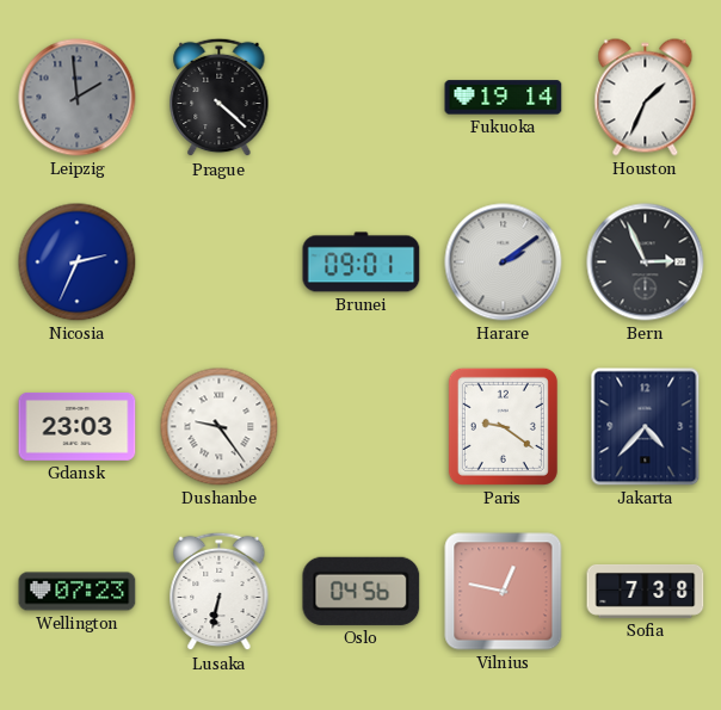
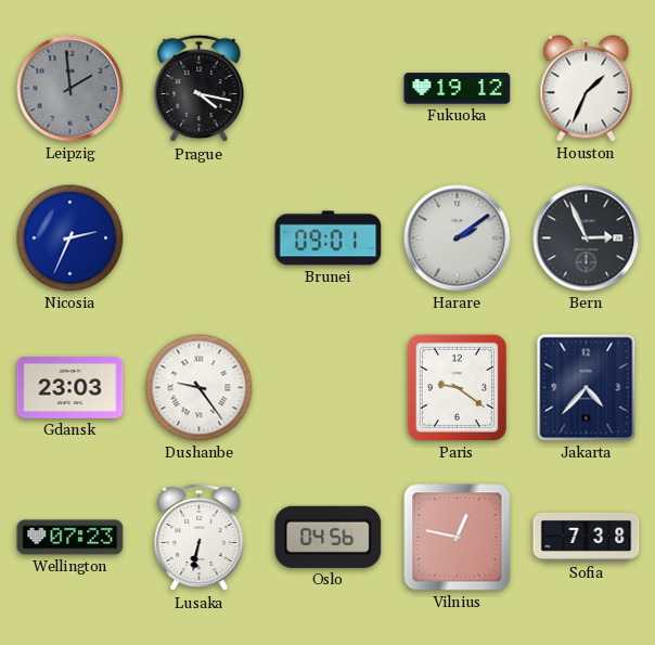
Prague: 4:22 -> 4:17
Fukuoka: 19:14 -> 19:12
